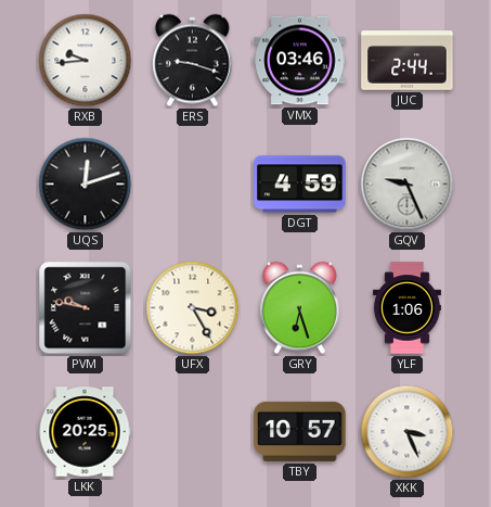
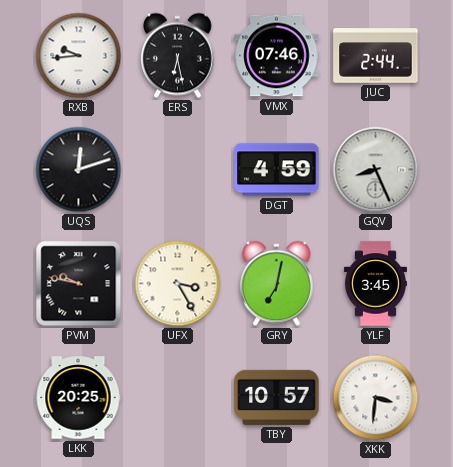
ERS: 9:18 -> 6:28
VMX: 03:46 -> 07:46
GQV: 9:26 -> 8:26
GRY: 6:27 -> 7:02
YLF: 1:06 -> 3:45
XKK: 3:26 -> 3:31
